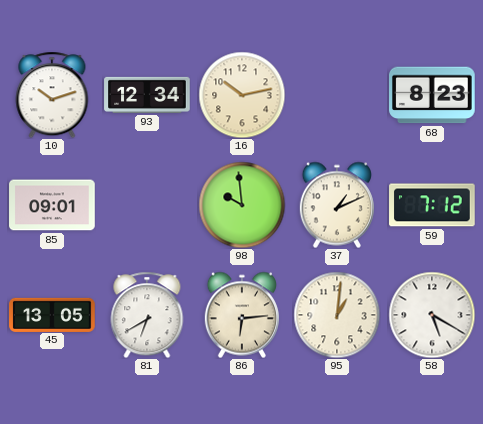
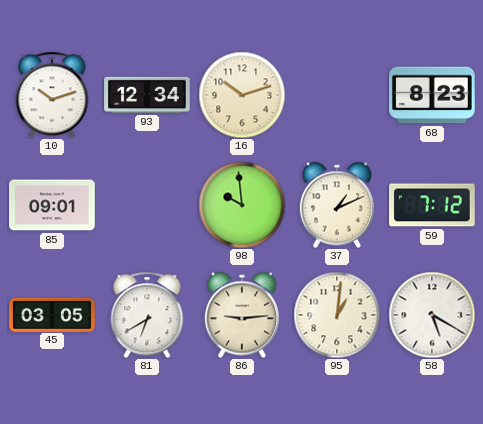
16: 10:13 -> 10:12
45: 13:05 -> 03:05
86: 6:14 -> 9:14
